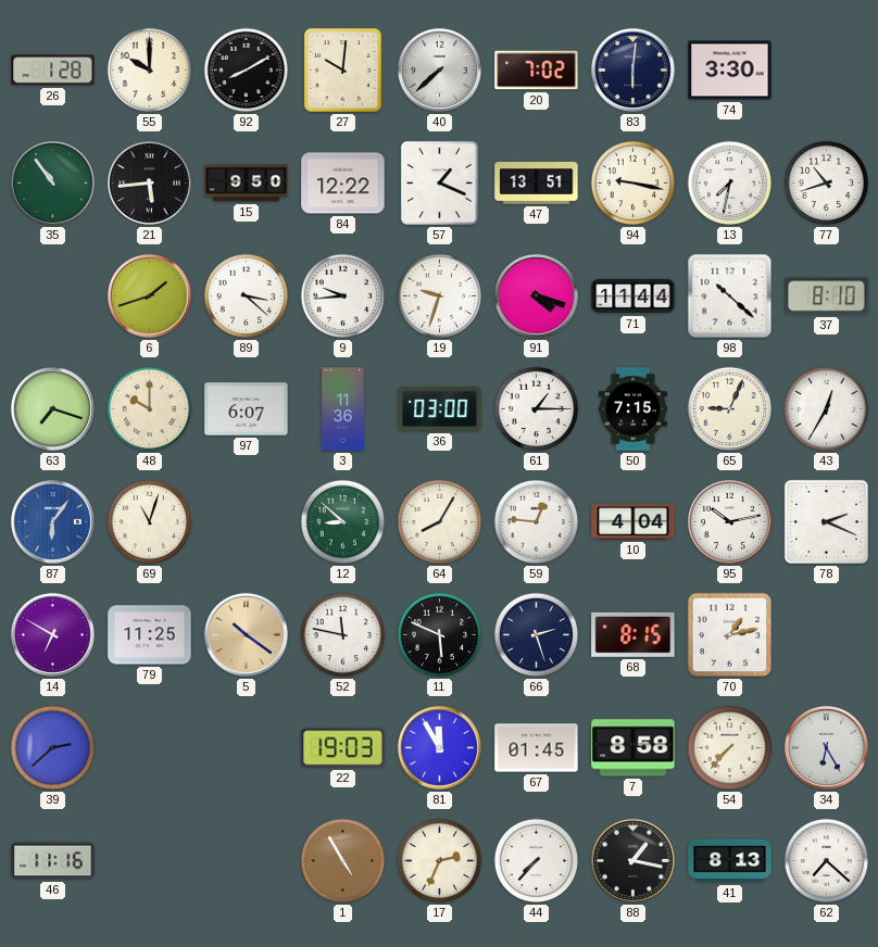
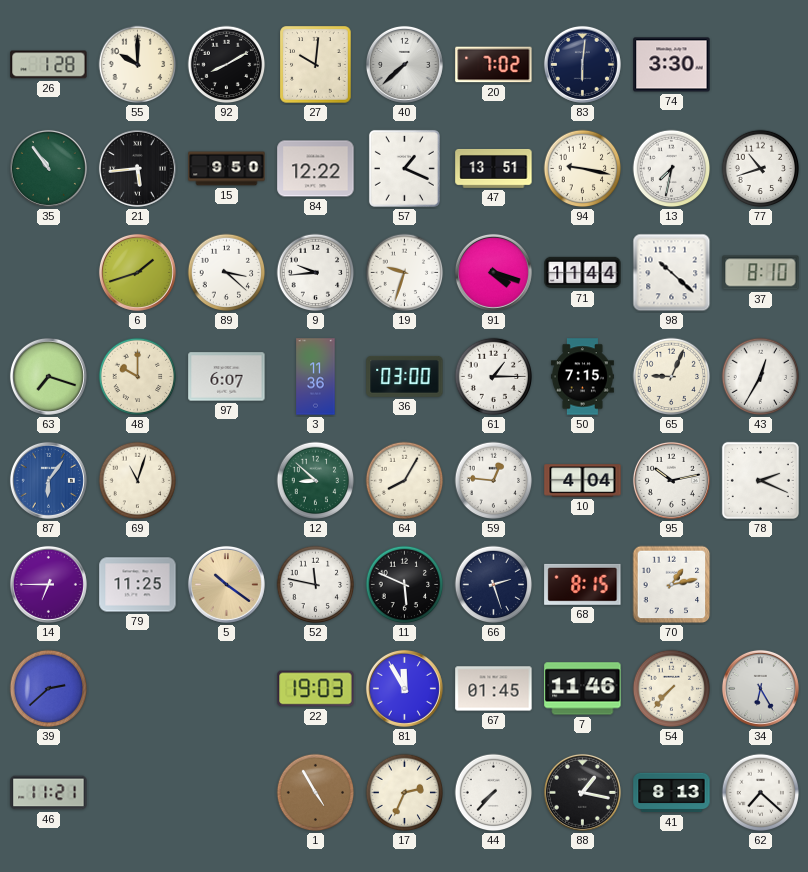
14: 6:50 -> 6:45
7: 8:58 -> 11:46
46: 11:16 -> 11:21
